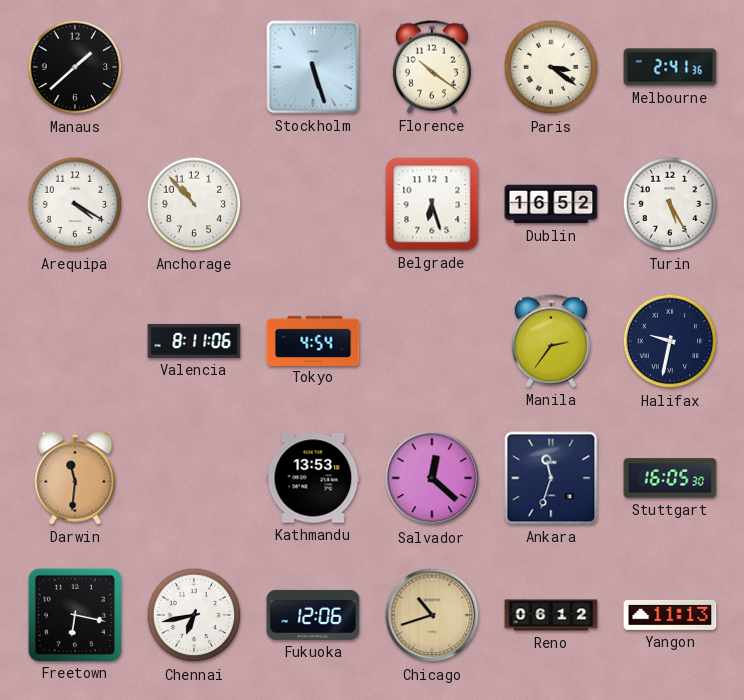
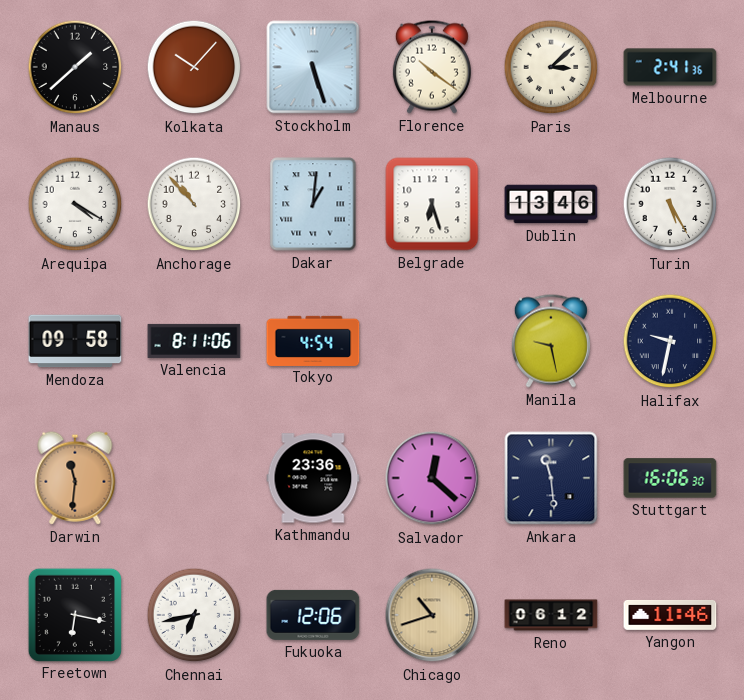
Kolkata: none -> 10:07
Paris: 3:21 -> 3:08
Dakar: none -> 1:01
Dublin: 16:52 -> 13:46
Mendoza: none -> 09:58
Manila: 2:36 -> 9:28
Kathmandu: 13:53 -> 23:36
Ankara: 11:33 -> 11:29
Stuttgart: 16:05 -> 16:06
Yangon: 11:13 -> 11:46
